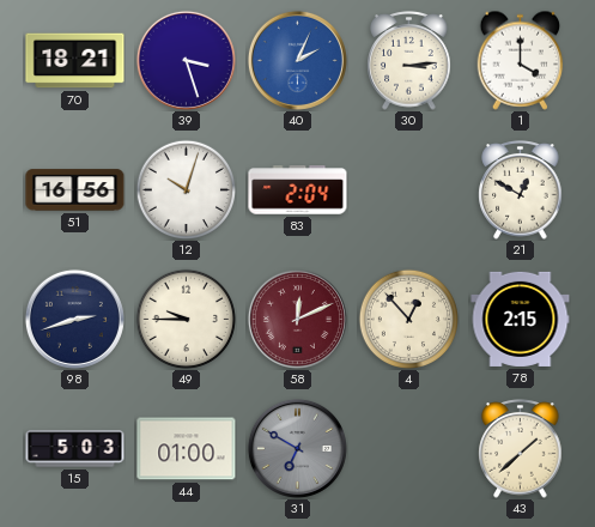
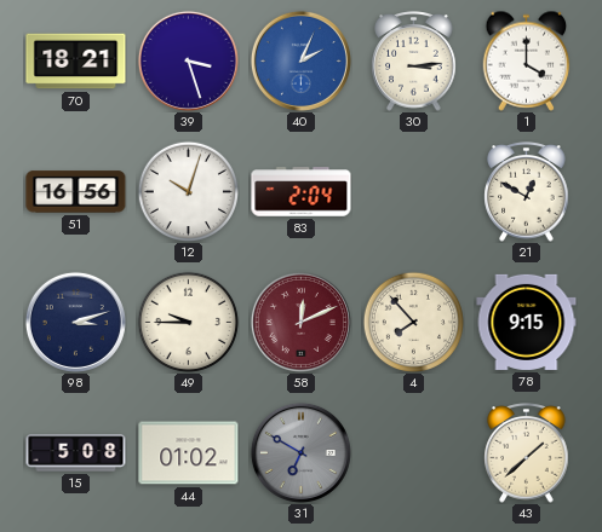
98: 2:42 -> 3:12
4: 12:53 -> 7:53
78: 2:15 -> 9:15
15: 5:03 -> 5:08
44: 01:00 -> 01:02
